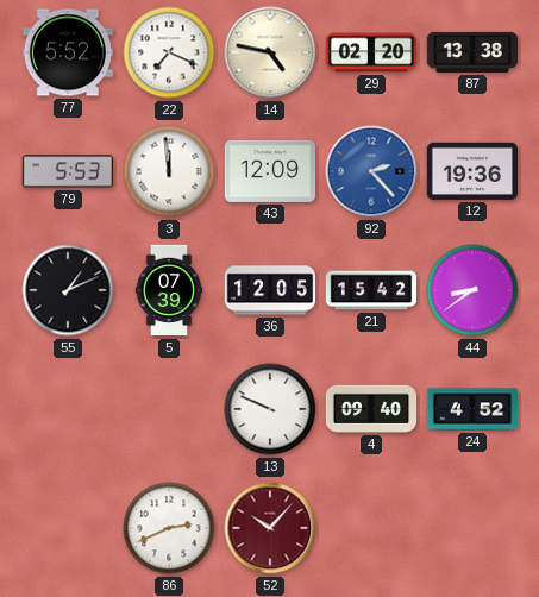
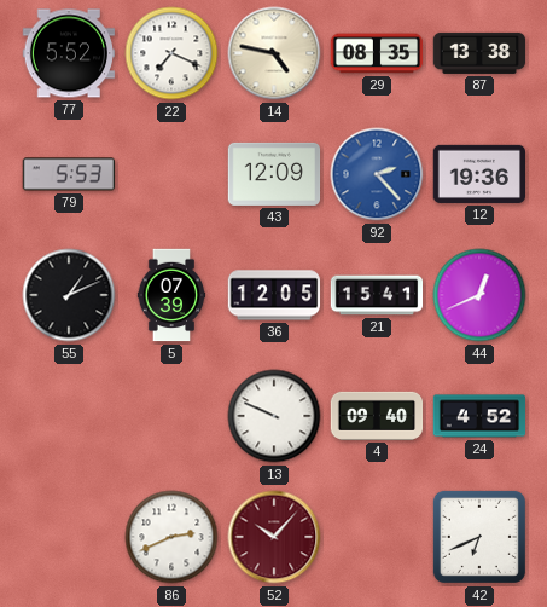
29: 02:20 -> 08:35
3: 11:59 -> none
21: 15:42 -> 15:41
44: 8:39 -> 12:41
42: none -> 6:41
